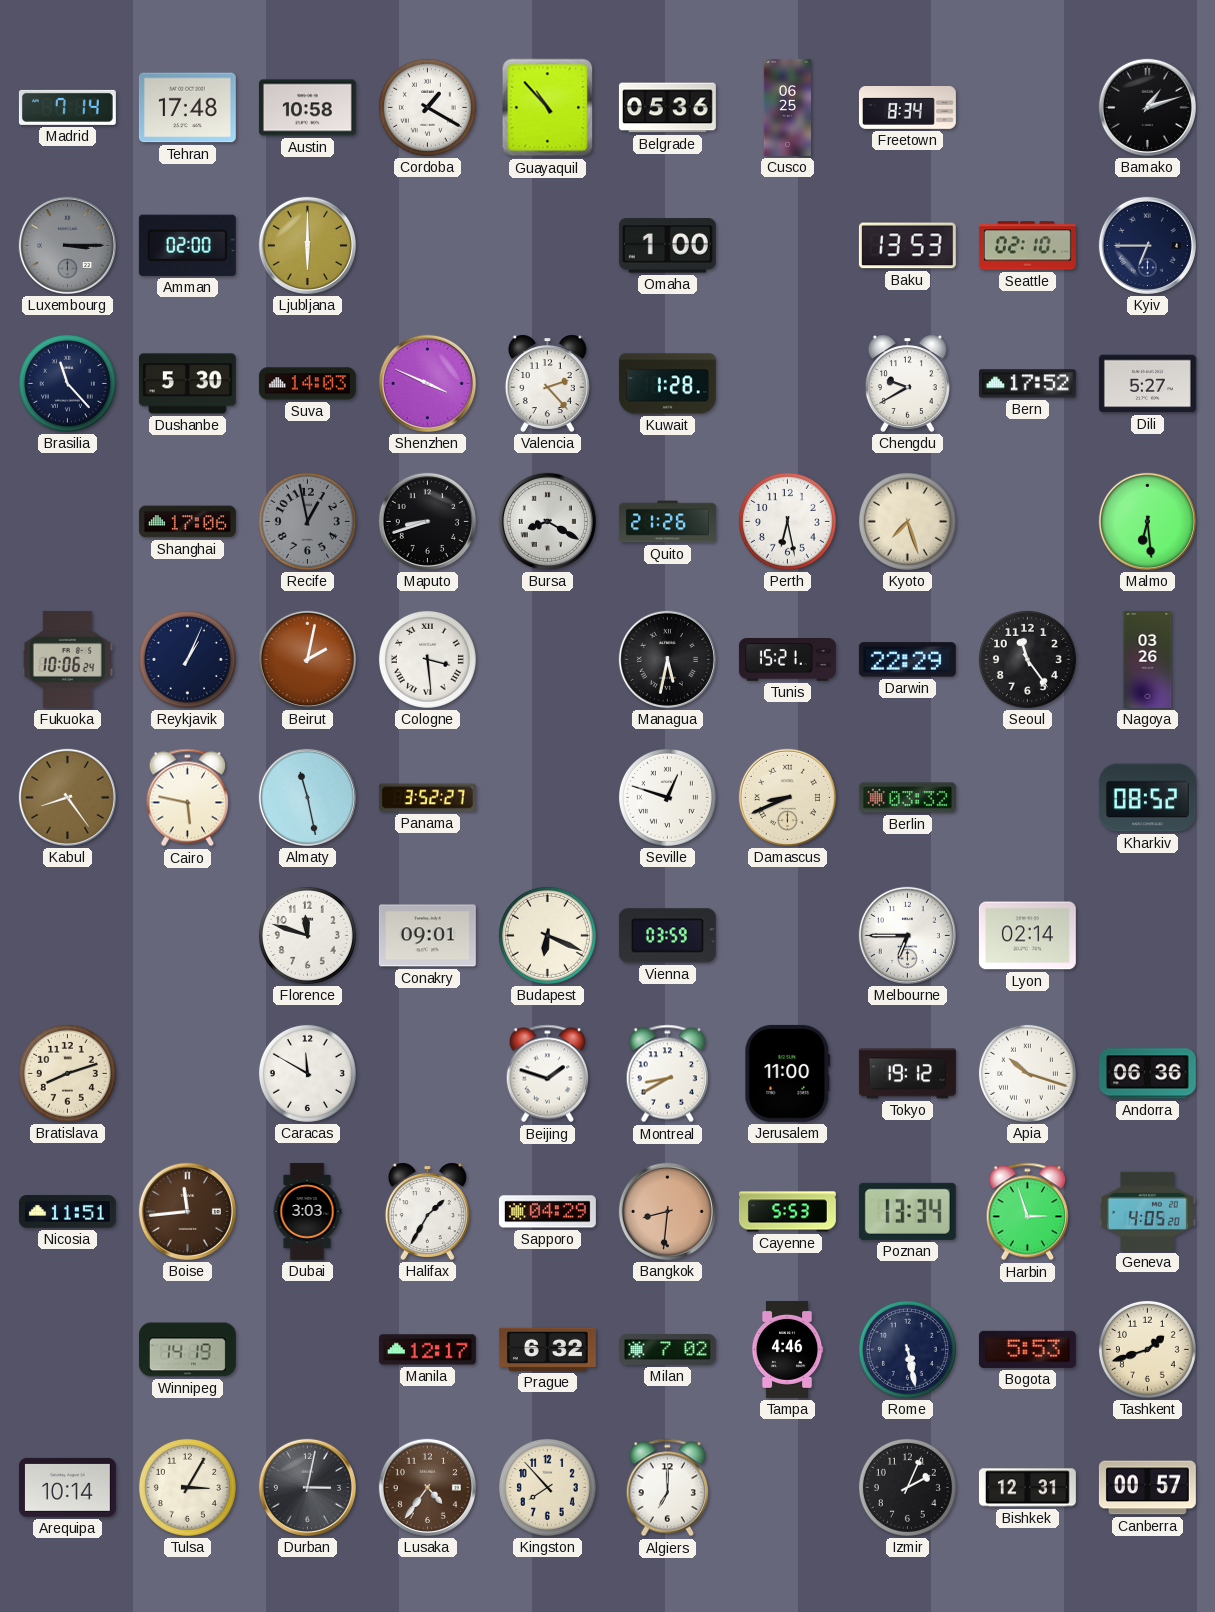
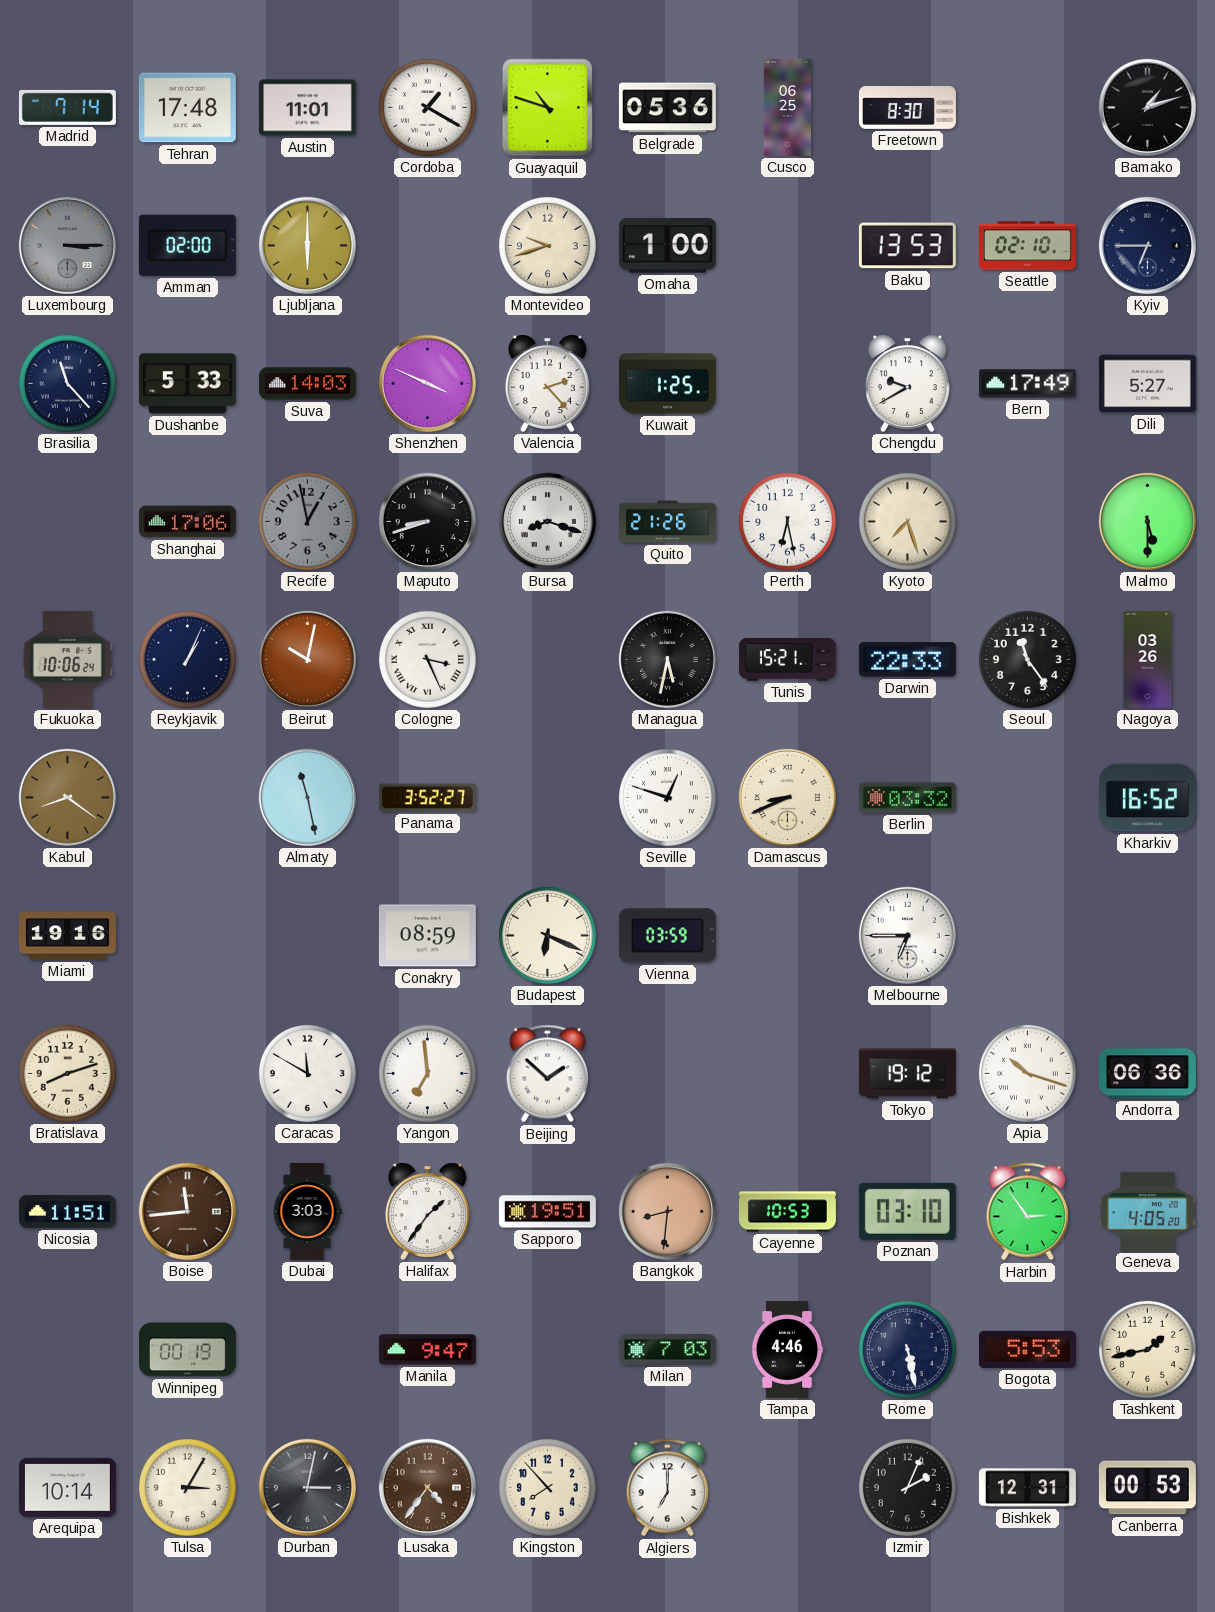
Austin: 10:58 -> 11:01
Guayaquil: 10:53 -> 10:48
Freetown: 8:34 -> 8:30
Montevideo: none -> 9:42
Dushanbe: 5:30 -> 5:33
Kuwait: 1:28 -> 1:25
Bern: 17:52 -> 17:49
Bursa: 8:20 -> 8:18
Malmo: 6:29 -> 5:30
Beirut: 2:02 -> 10:02
Cologne: 3:29 -> 3:26
Darwin: 22:29 -> 22:33
Kabul: 8:24 -> 8:21
Cairo: 5:47 -> none
Kharkiv: 08:52 -> 16:52
Miami: none -> 19:16
Florence: 11:48 -> none
Conakry: 09:01 -> 08:59
Lyon: 02:14 -> none
Yangon: none -> 6:59
Beijing: 1:48 -> 1:52
Montreal: 8:40 -> none
Jerusalem: 11:00 -> none
Halifax: 1:35 -> 1:36
Sapporo: 04:29 -> 19:51
Cayenne: 5:53 -> 10:53
Poznan: 13:34 -> 03:10
Harbin: 2:57 -> 2:54
Winnipeg: 14:19 -> 00:19
Manila: 12:17 -> 9:47
Prague: 6:32 -> none
Milan: 7:02 -> 7:03
Tashkent: 1:42 -> 1:43
Canberra: 00:57 -> 00:53
